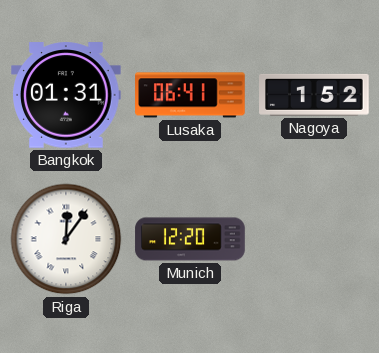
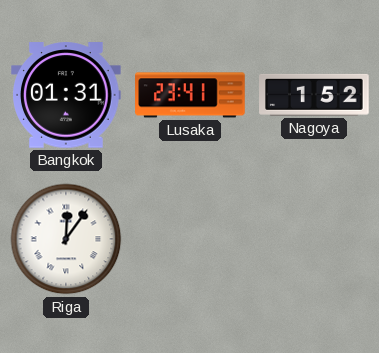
Lusaka: 06:41 -> 23:41
Munich: 12:20 -> none
